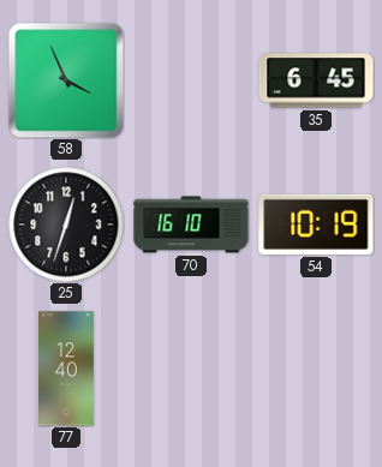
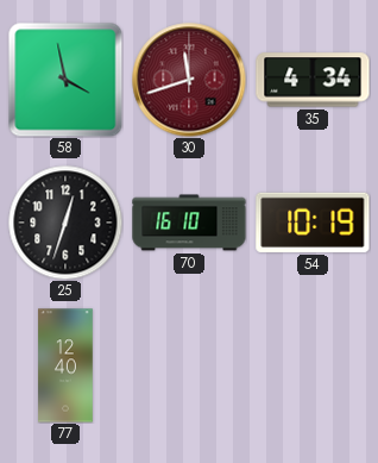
58: 3:56 -> 3:58
30: none -> 11:42
35: 6:45 -> 4:34
